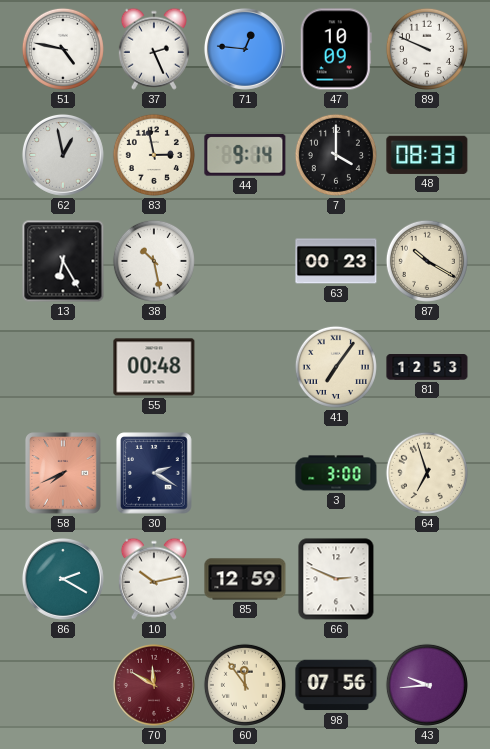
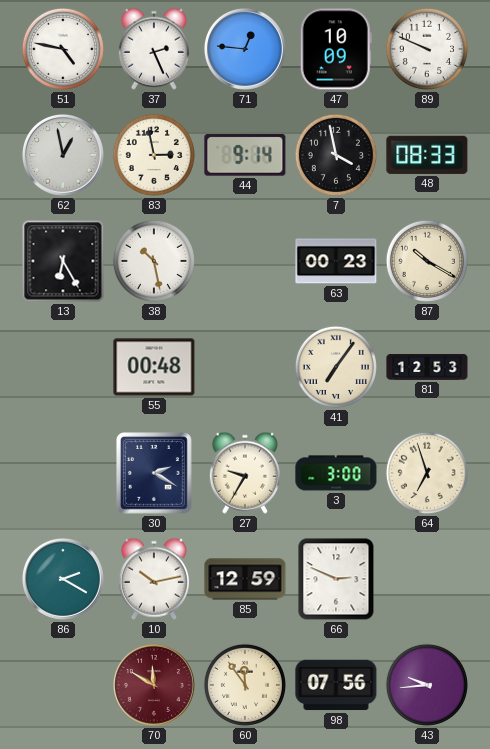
7: 4:00 -> 3:58
58: 7:41 -> none
27: none -> 9:35
